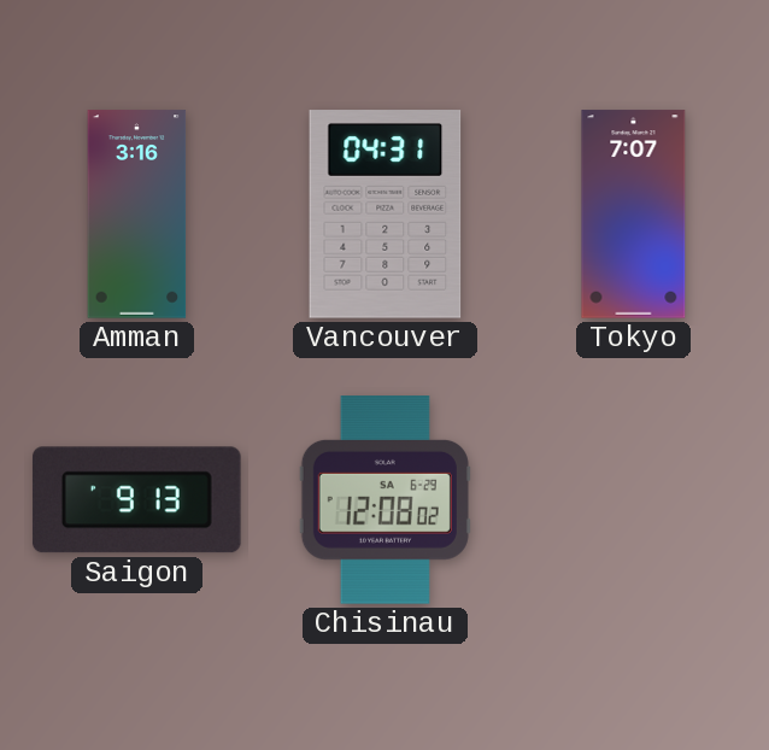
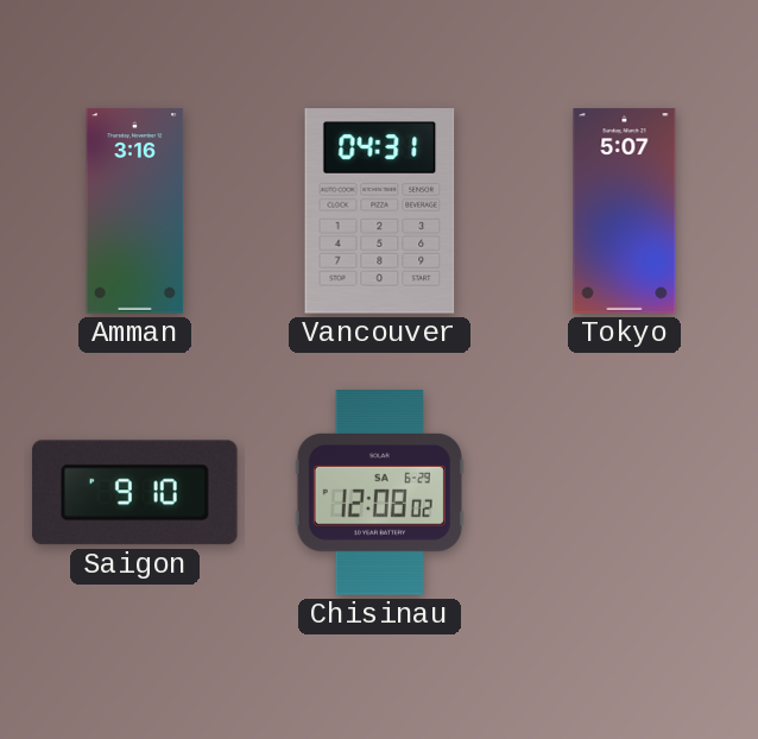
Tokyo: 7:07 -> 5:07
Saigon: 9:13 -> 9:10
